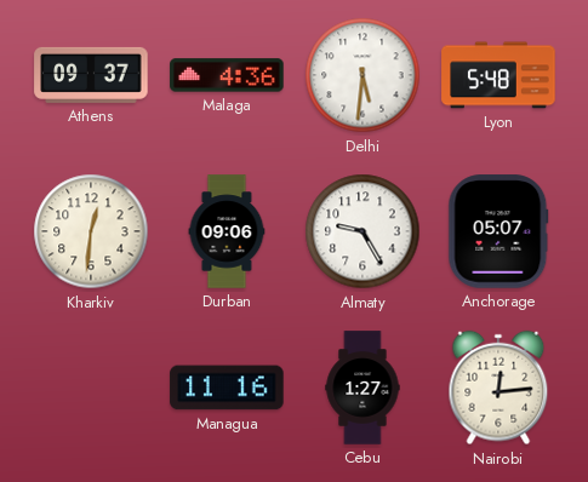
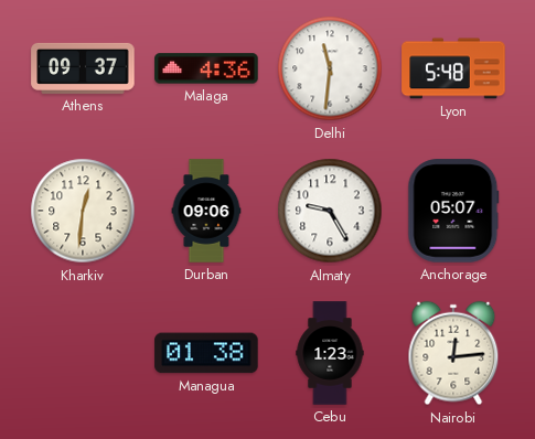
Delhi: 5:31 -> 11:31
Managua: 11:16 -> 01:38
Cebu: 1:27 -> 1:23
